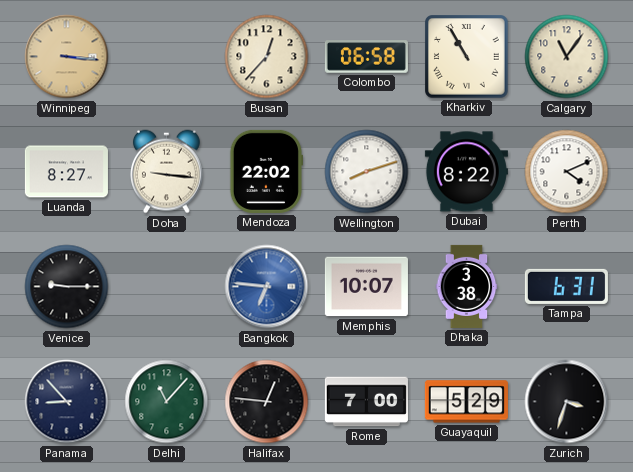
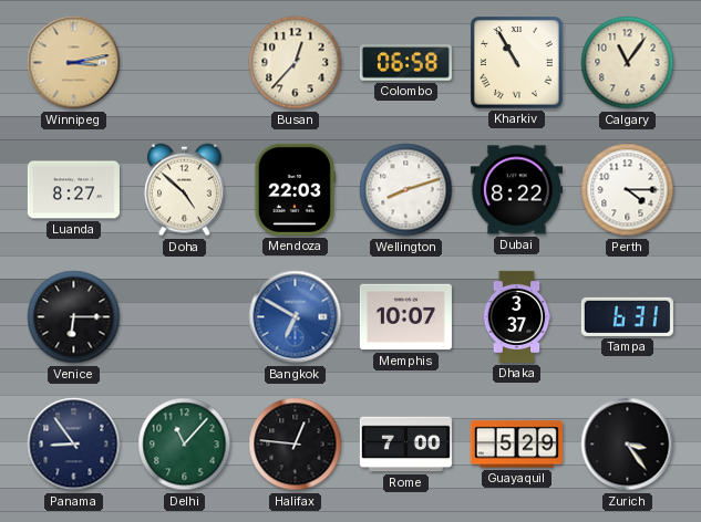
Winnipeg: 3:16 -> 3:13
Doha: 9:16 -> 4:52
Mendoza: 22:02 -> 22:03
Perth: 4:11 -> 4:15
Venice: 9:15 -> 6:15
Bangkok: 6:46 -> 6:50
Dhaka: 3:38 -> 3:37
Panama: 8:53 -> 8:54
Zurich: 3:33 -> 3:24
